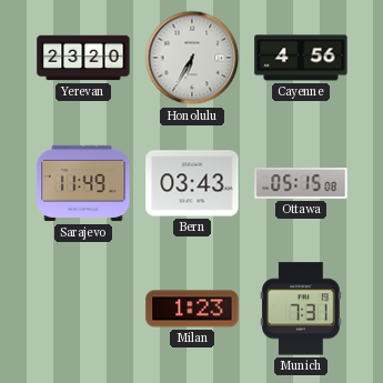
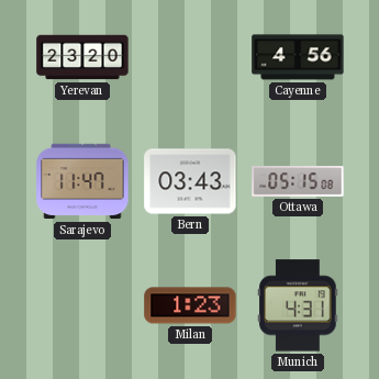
Honolulu: 6:35 -> none
Sarajevo: 11:49 -> 11:47
Munich: 7:31 -> 4:31
